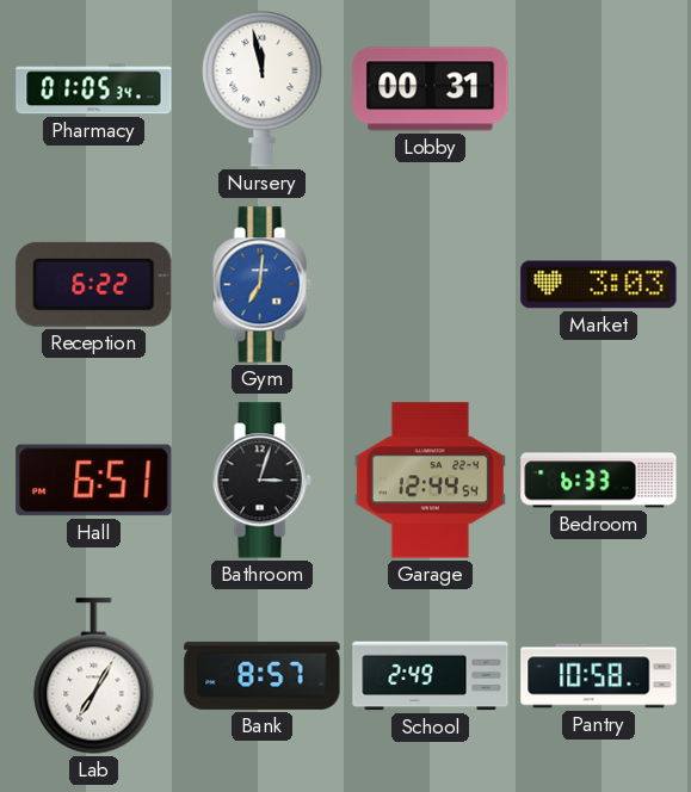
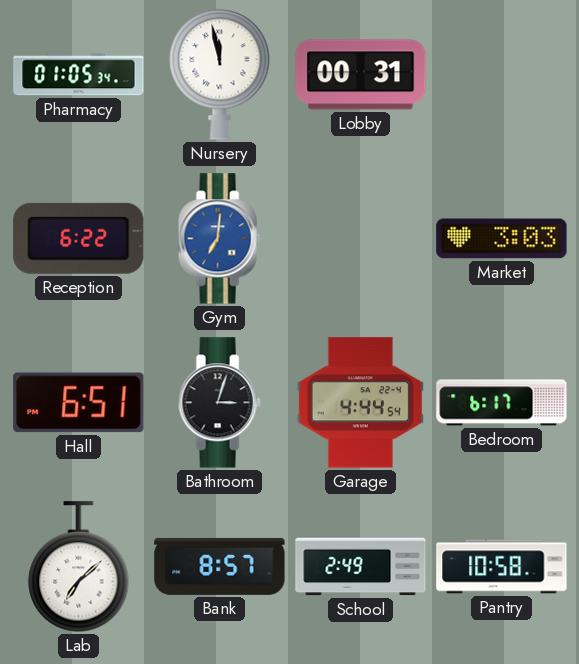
Garage: 12:44 -> 4:44
Bedroom: 6:33 -> 6:17
Lab: 7:05 -> 7:08
